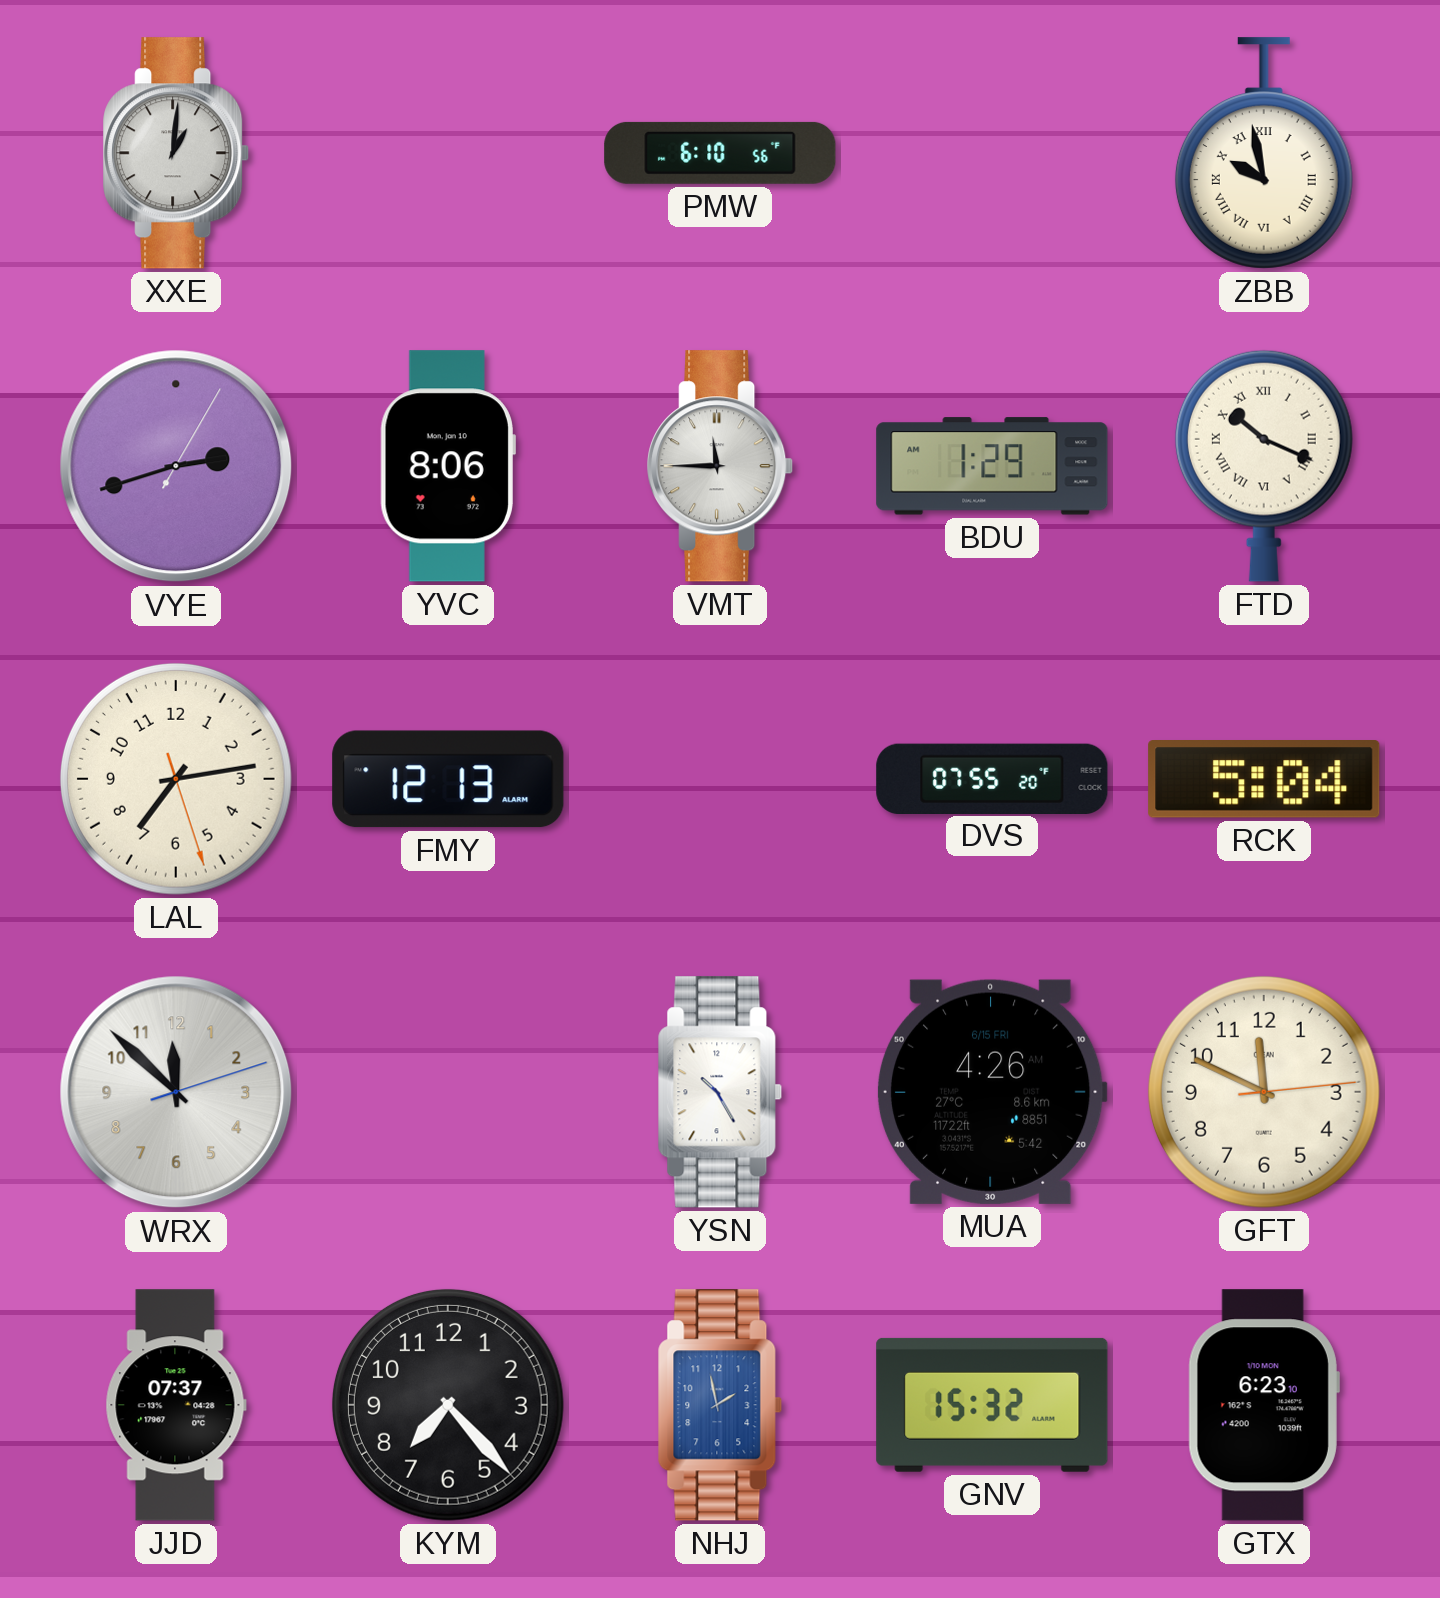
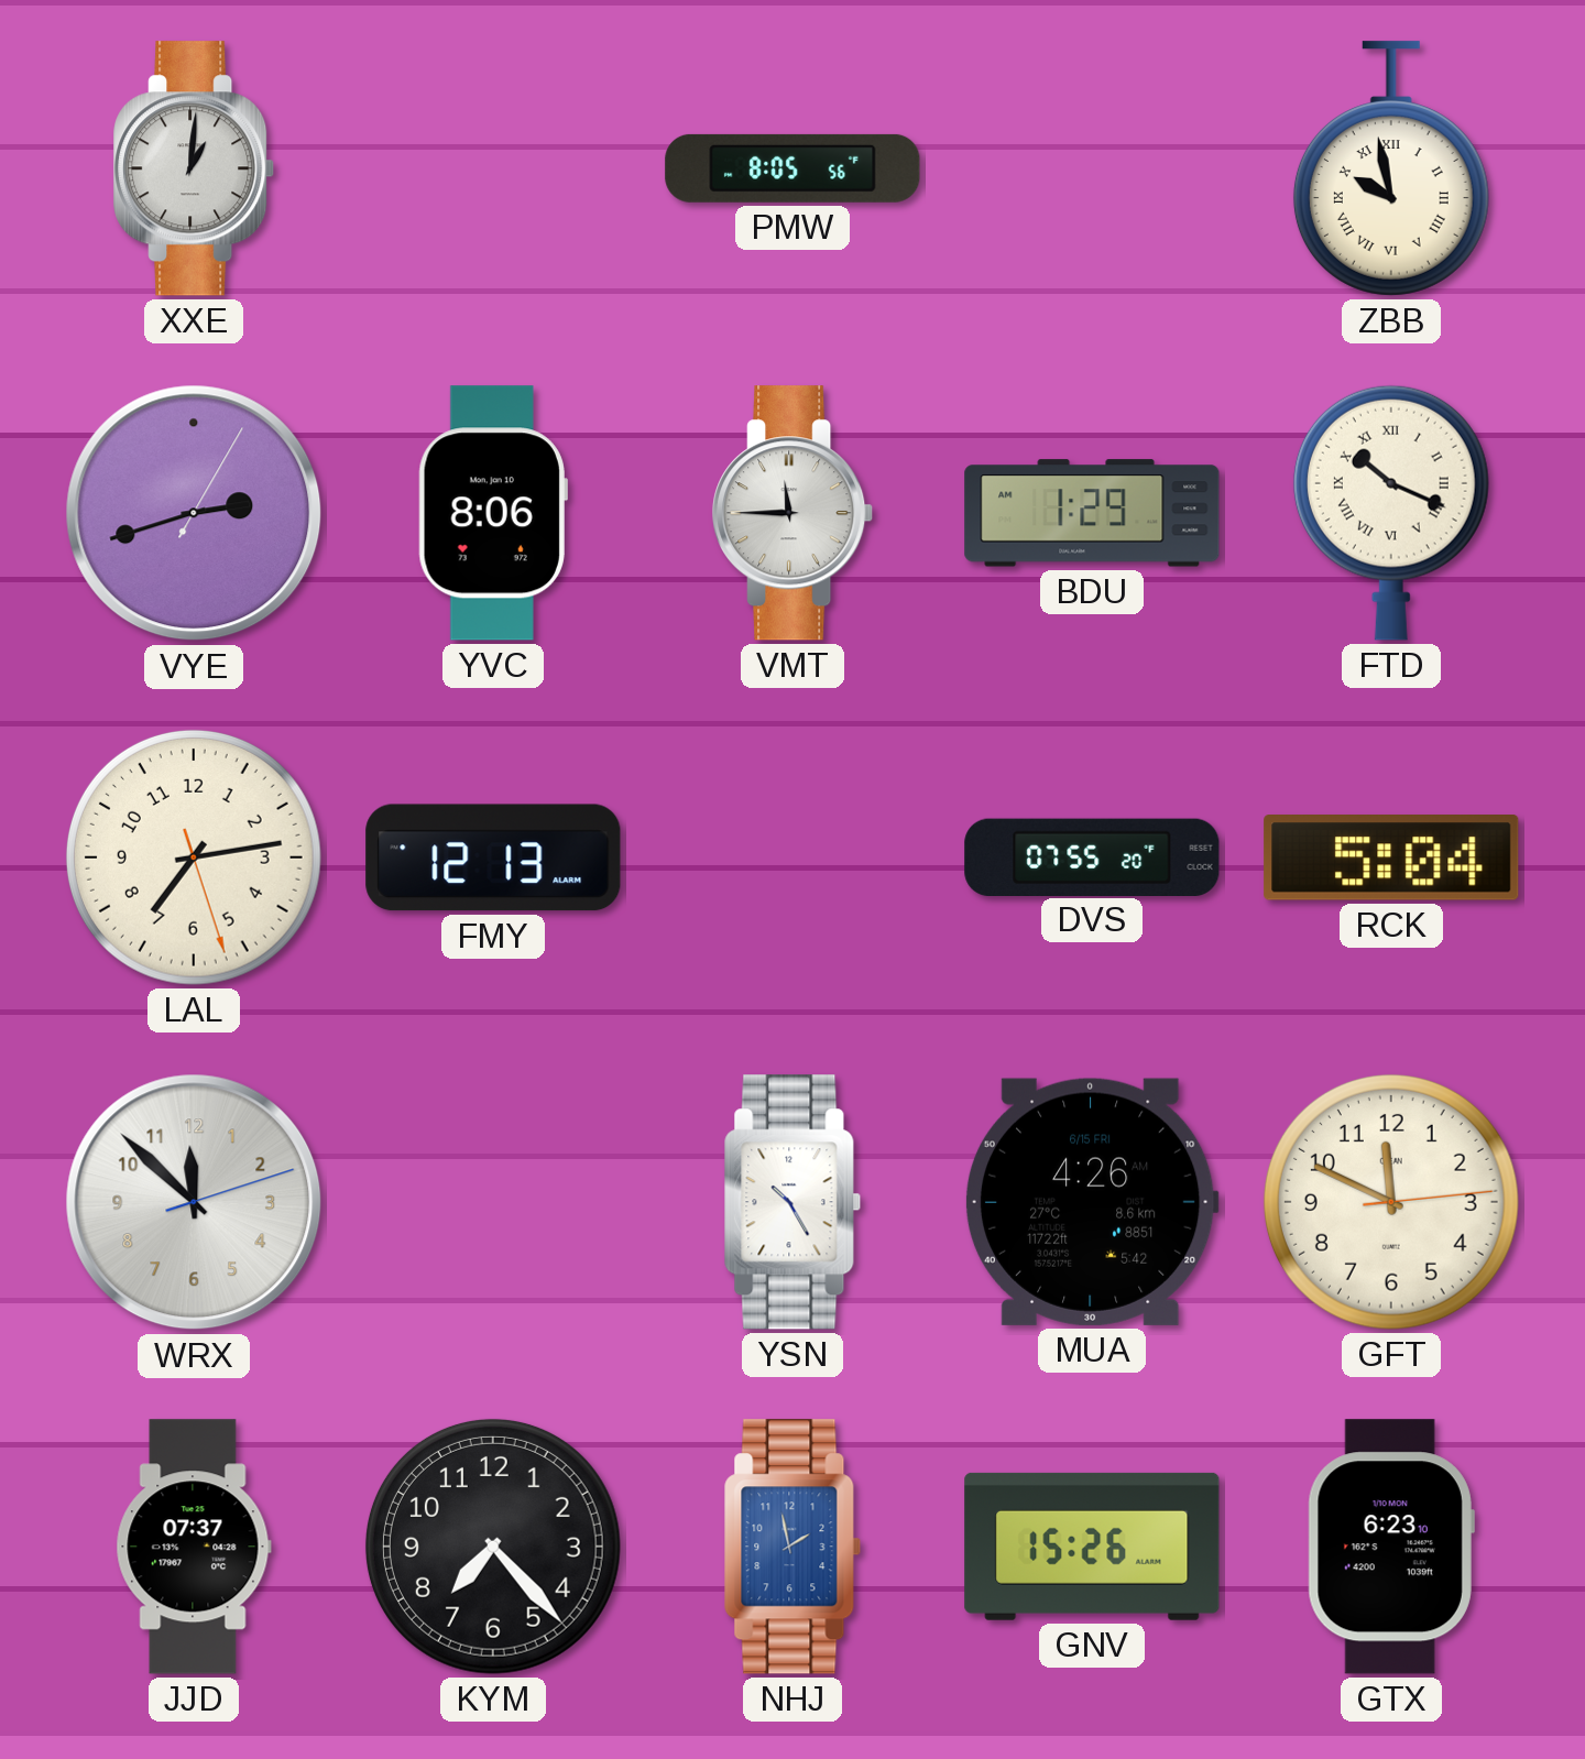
PMW: 6:10 -> 8:05
GNV: 15:32 -> 15:26
